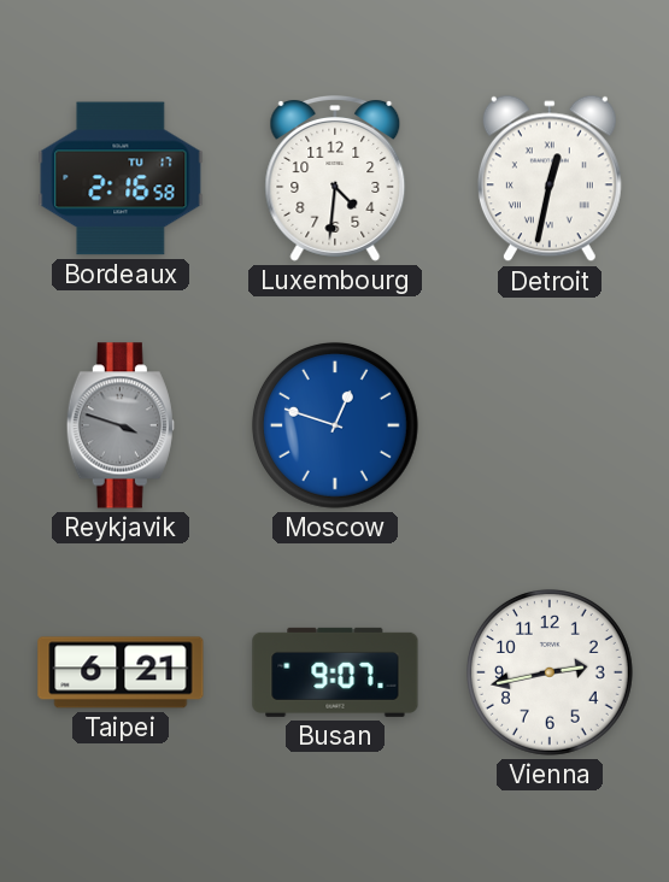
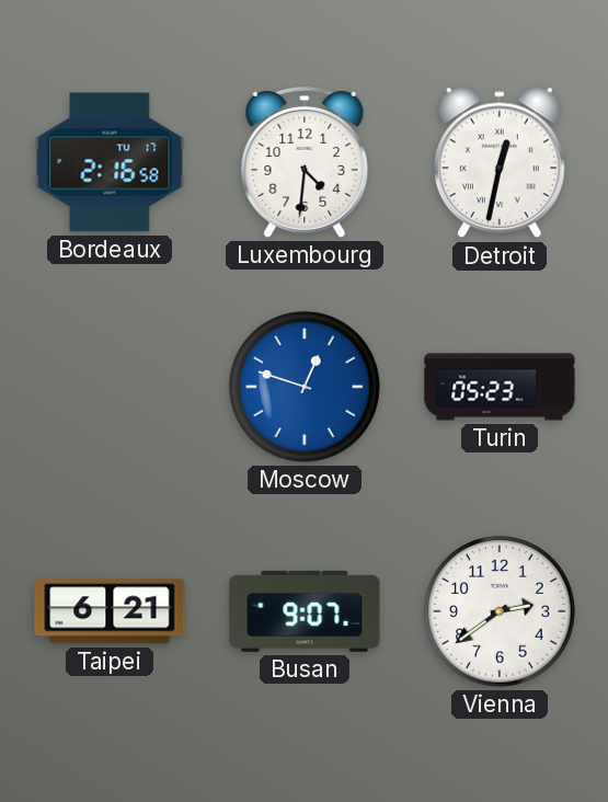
Reykjavik: 3:48 -> none
Turin: none -> 05:23
Vienna: 2:43 -> 2:39
